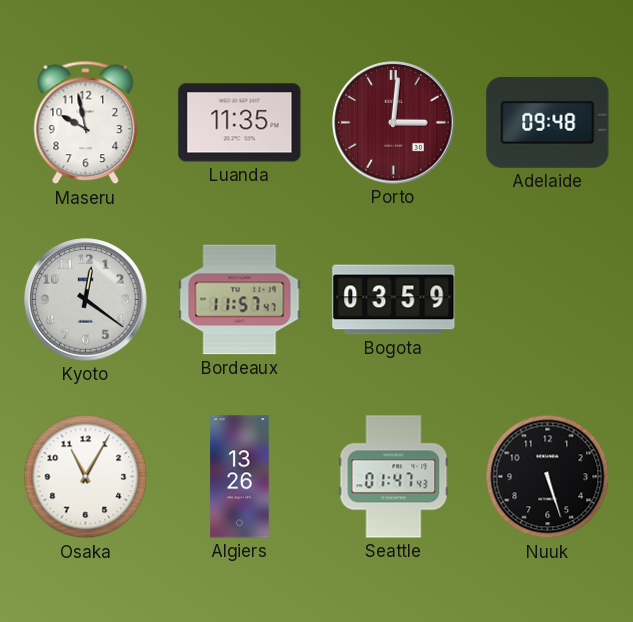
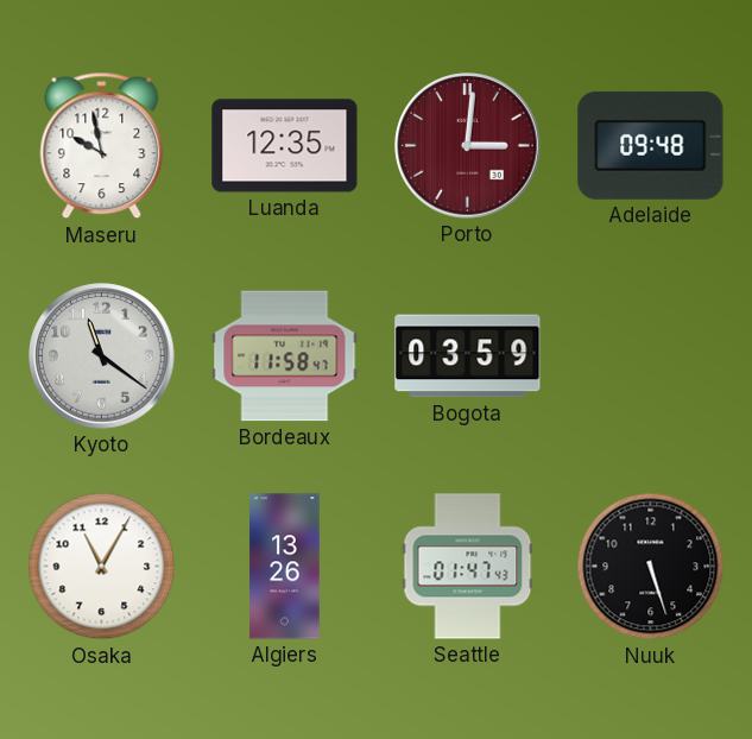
Luanda: 11:35 -> 12:35
Kyoto: 12:21 -> 11:21
Bordeaux: 11:57 -> 11:58
